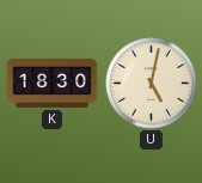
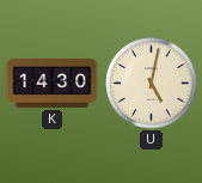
K: 18:30 -> 14:30
